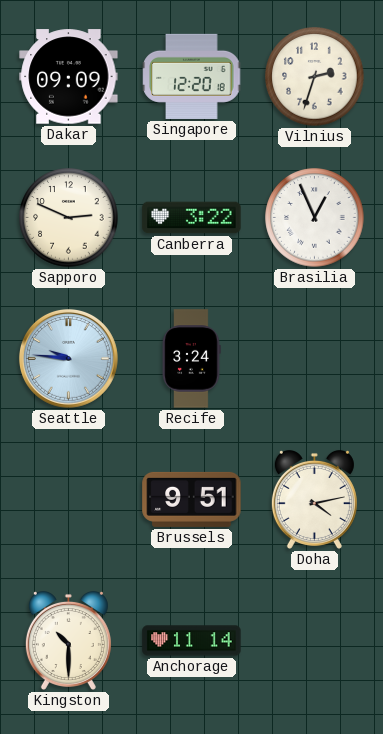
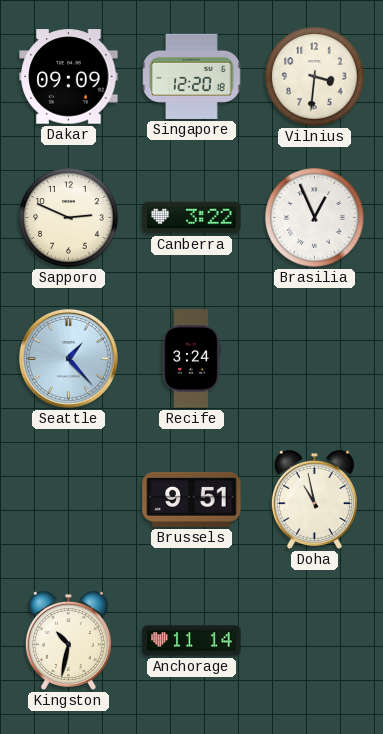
Vilnius: 2:33 -> 3:31
Seattle: 9:46 -> 1:23
Doha: 4:13 -> 10:58
Kingston: 10:30 -> 10:32
